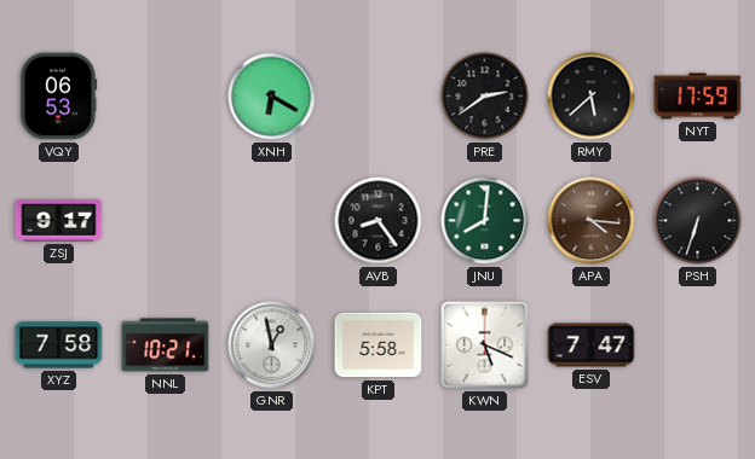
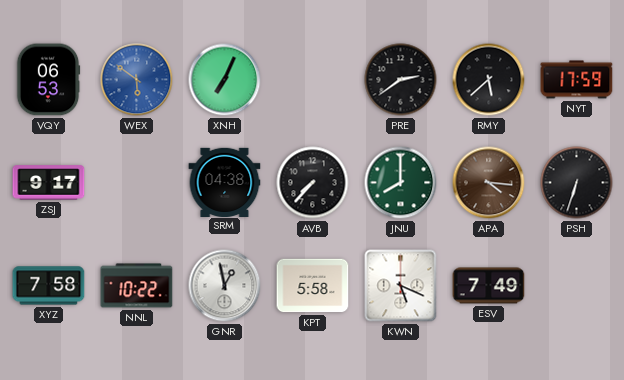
WEX: none -> 5:51
XNH: 6:20 -> 7:04
SRM: none -> 04:38
AVB: 8:24 -> 7:37
JNU: 8:01 -> 8:00
NNL: 10:21 -> 10:22
ESV: 7:47 -> 7:49
